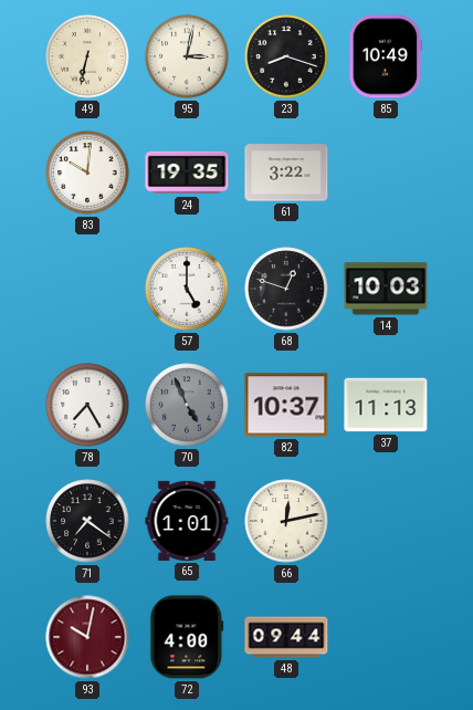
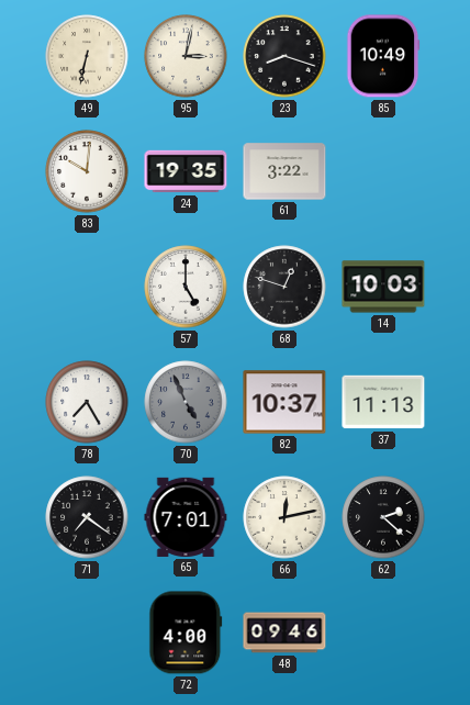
65: 1:01 -> 7:01
62: none -> 2:22
93: 10:02 -> none
48: 09:44 -> 09:46
